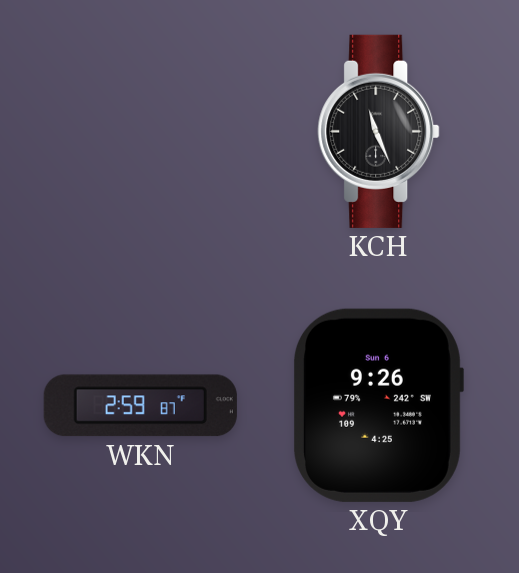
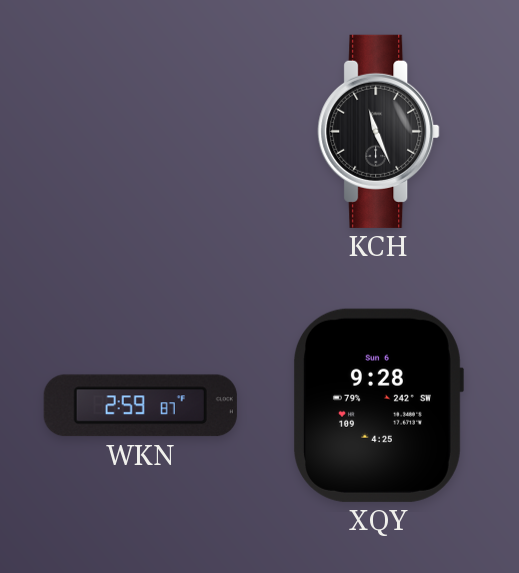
XQY: 9:26 -> 9:28
